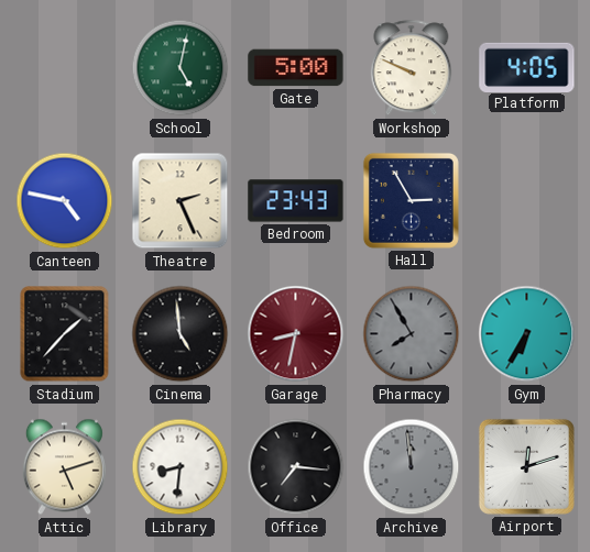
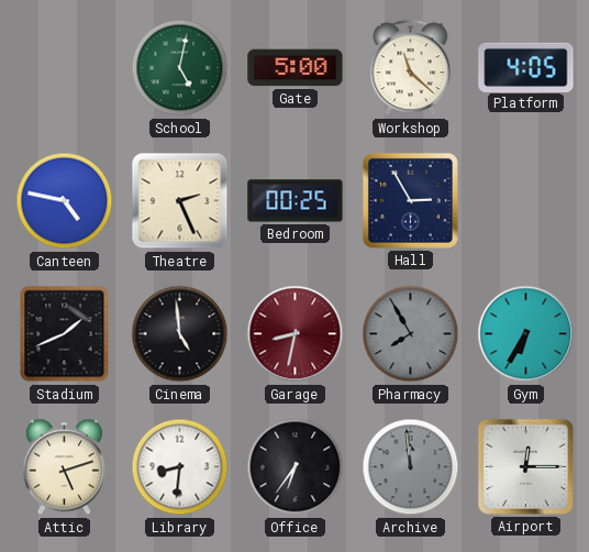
Workshop: 9:49 -> 11:22
Bedroom: 23:43 -> 00:25
Stadium: 1:37 -> 1:41
Office: 7:16 -> 6:36
Airport: 12:12 -> 12:15
